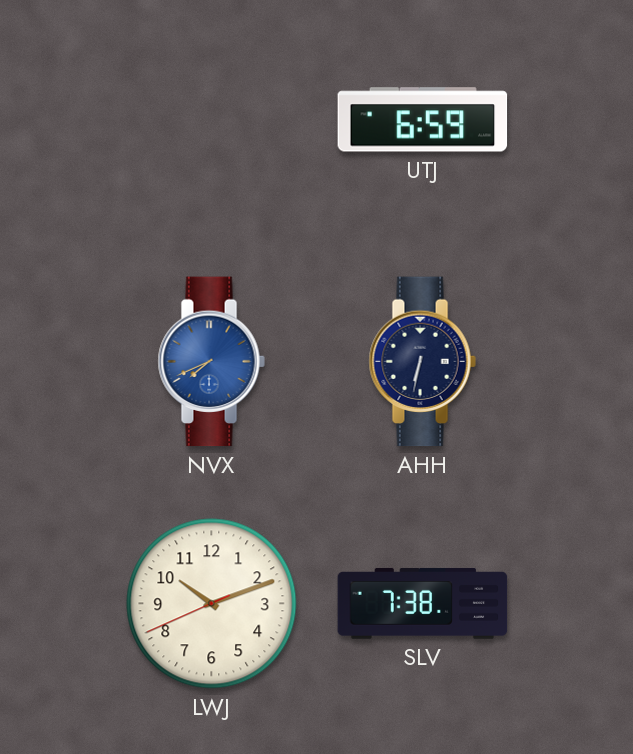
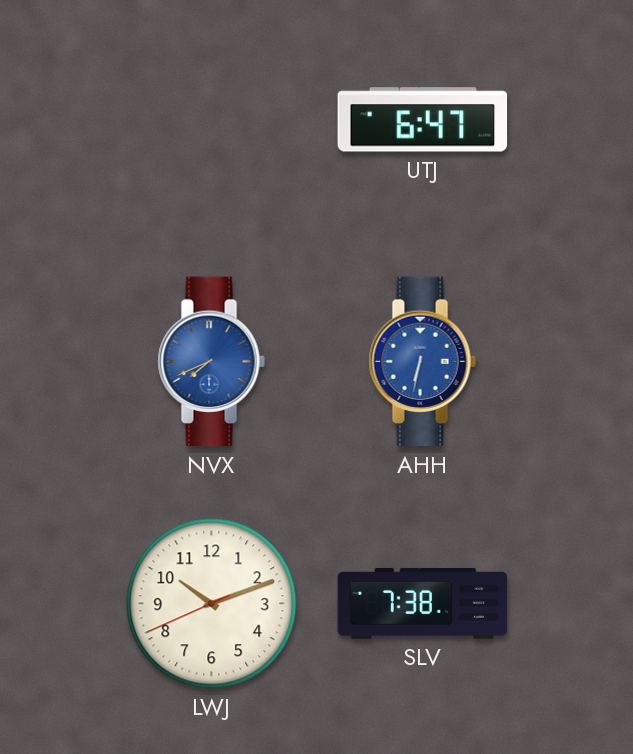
UTJ: 6:59 -> 6:47
AHH dial: navy -> blue
